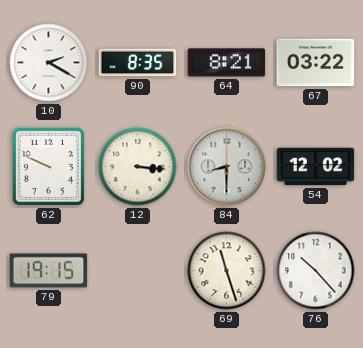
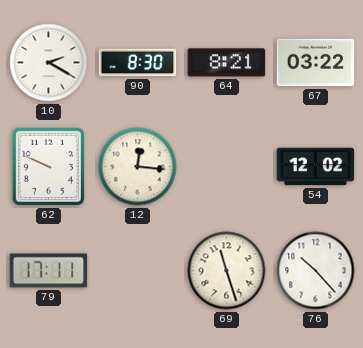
90: 8:35 -> 8:30
12: 3:16 -> 12:16
84: 8:30 -> none
79: 19:15 -> 17:11
